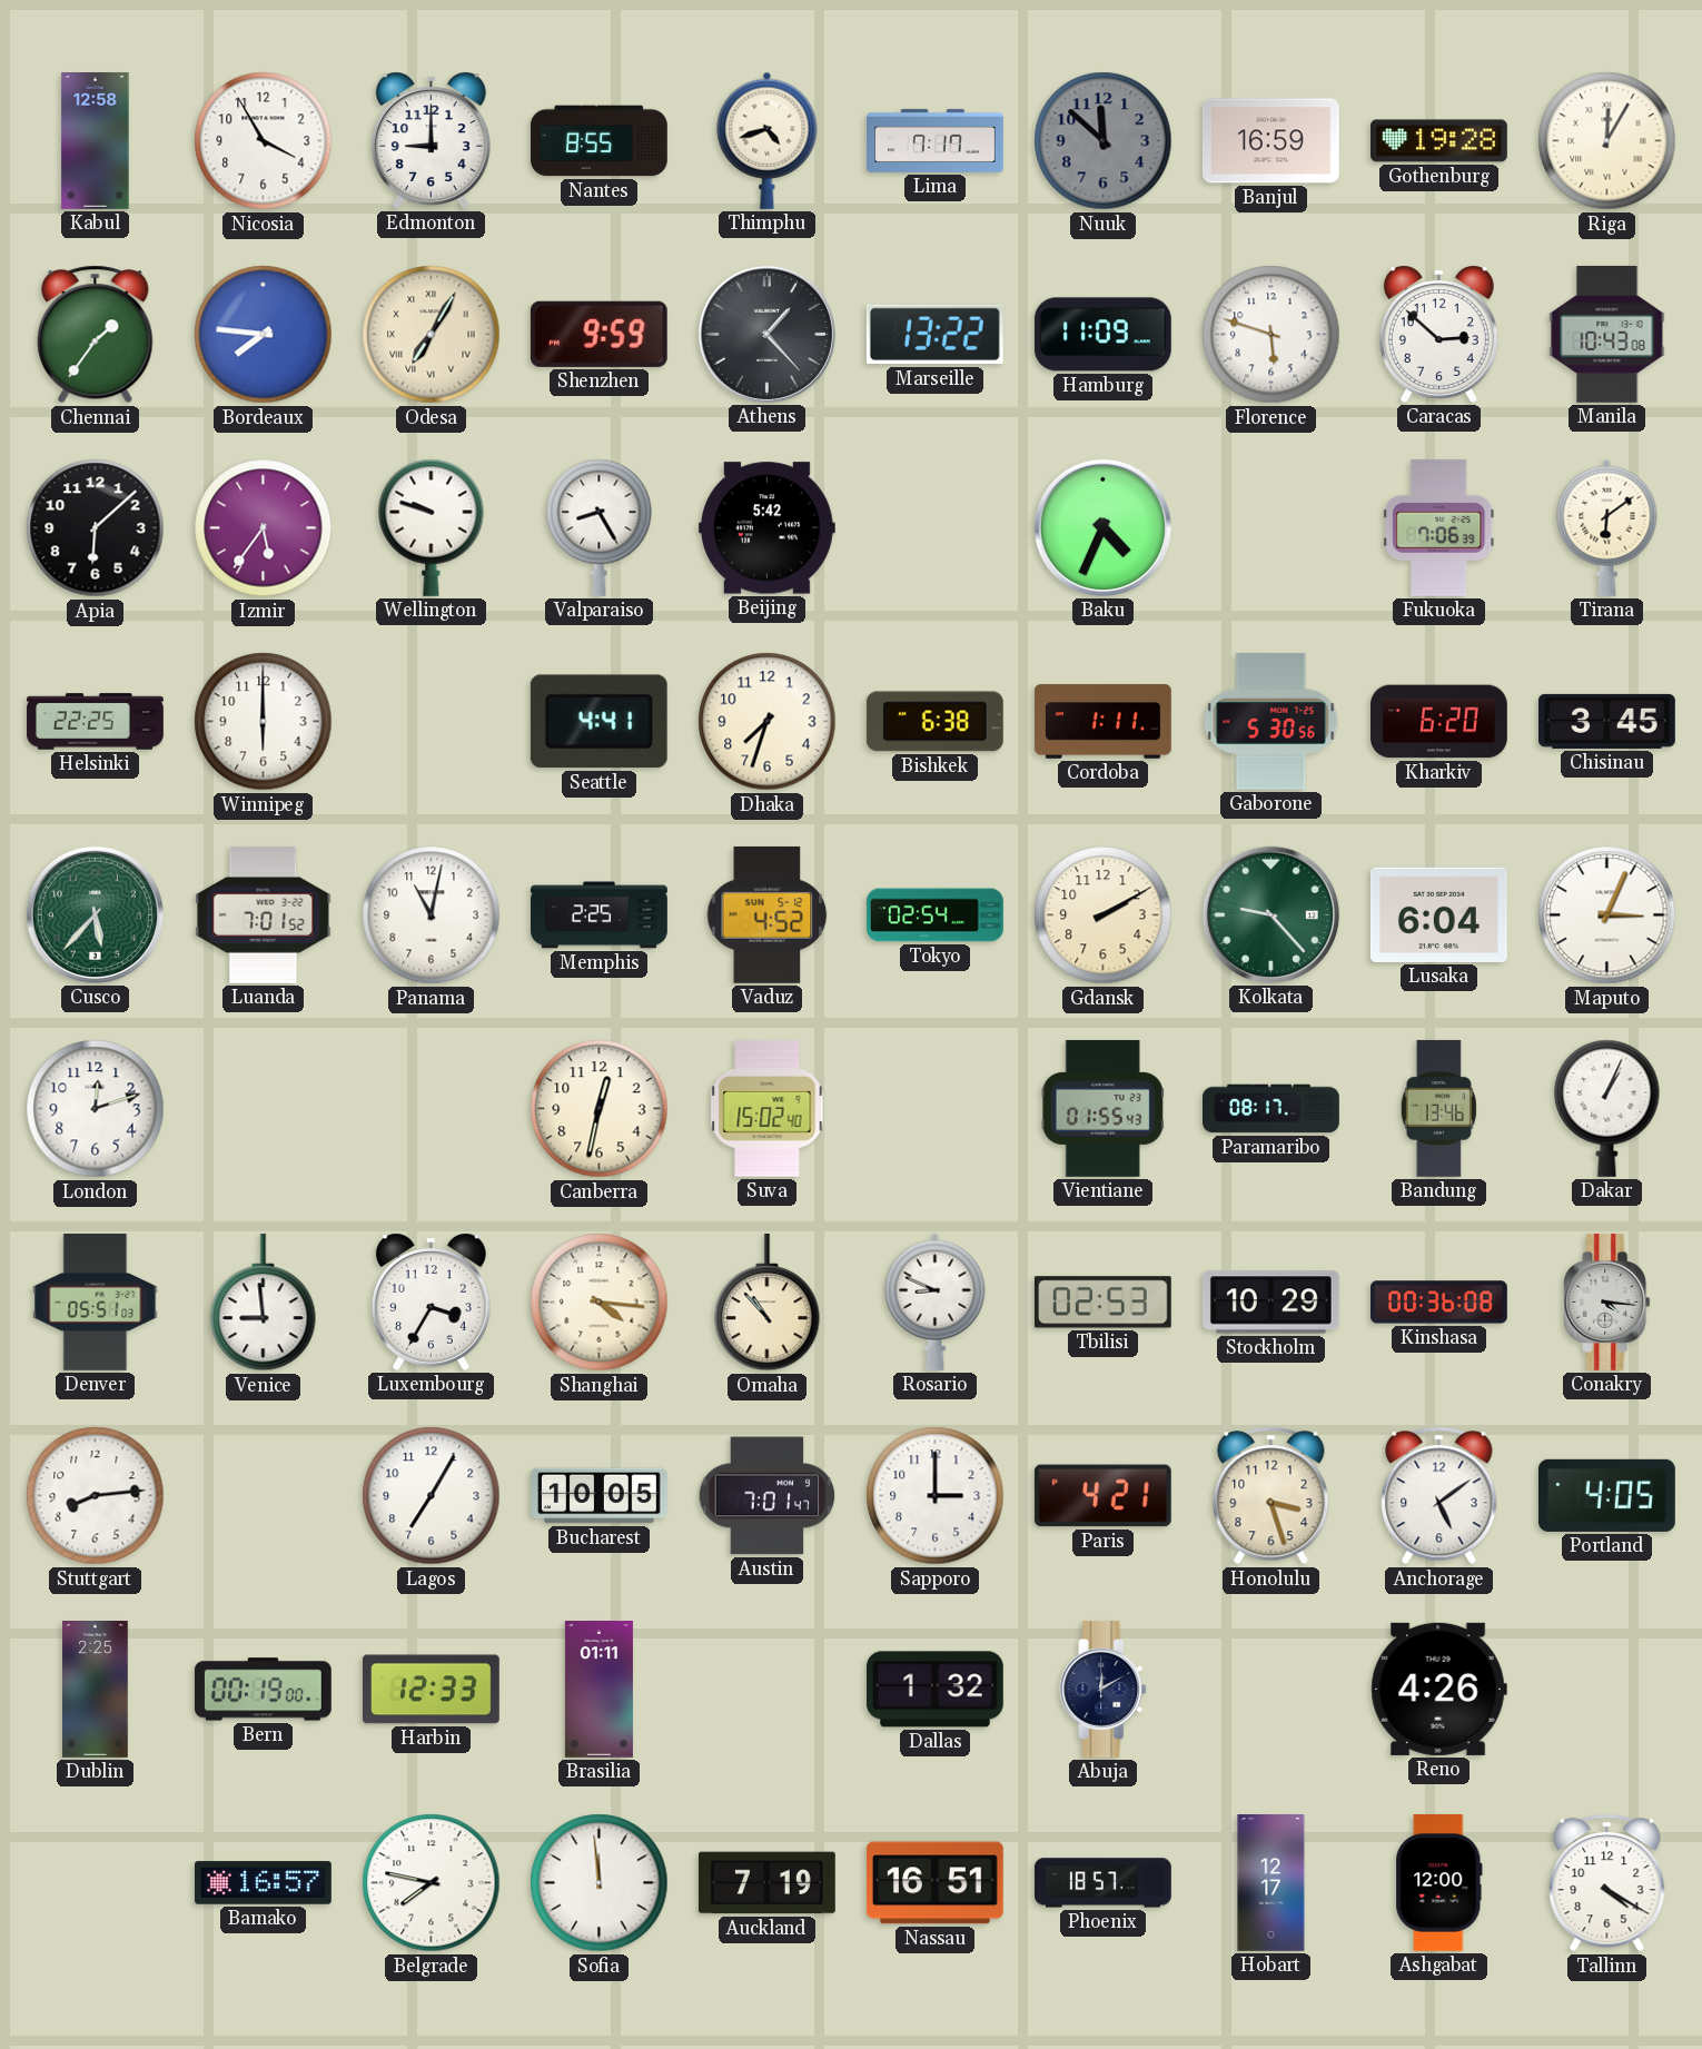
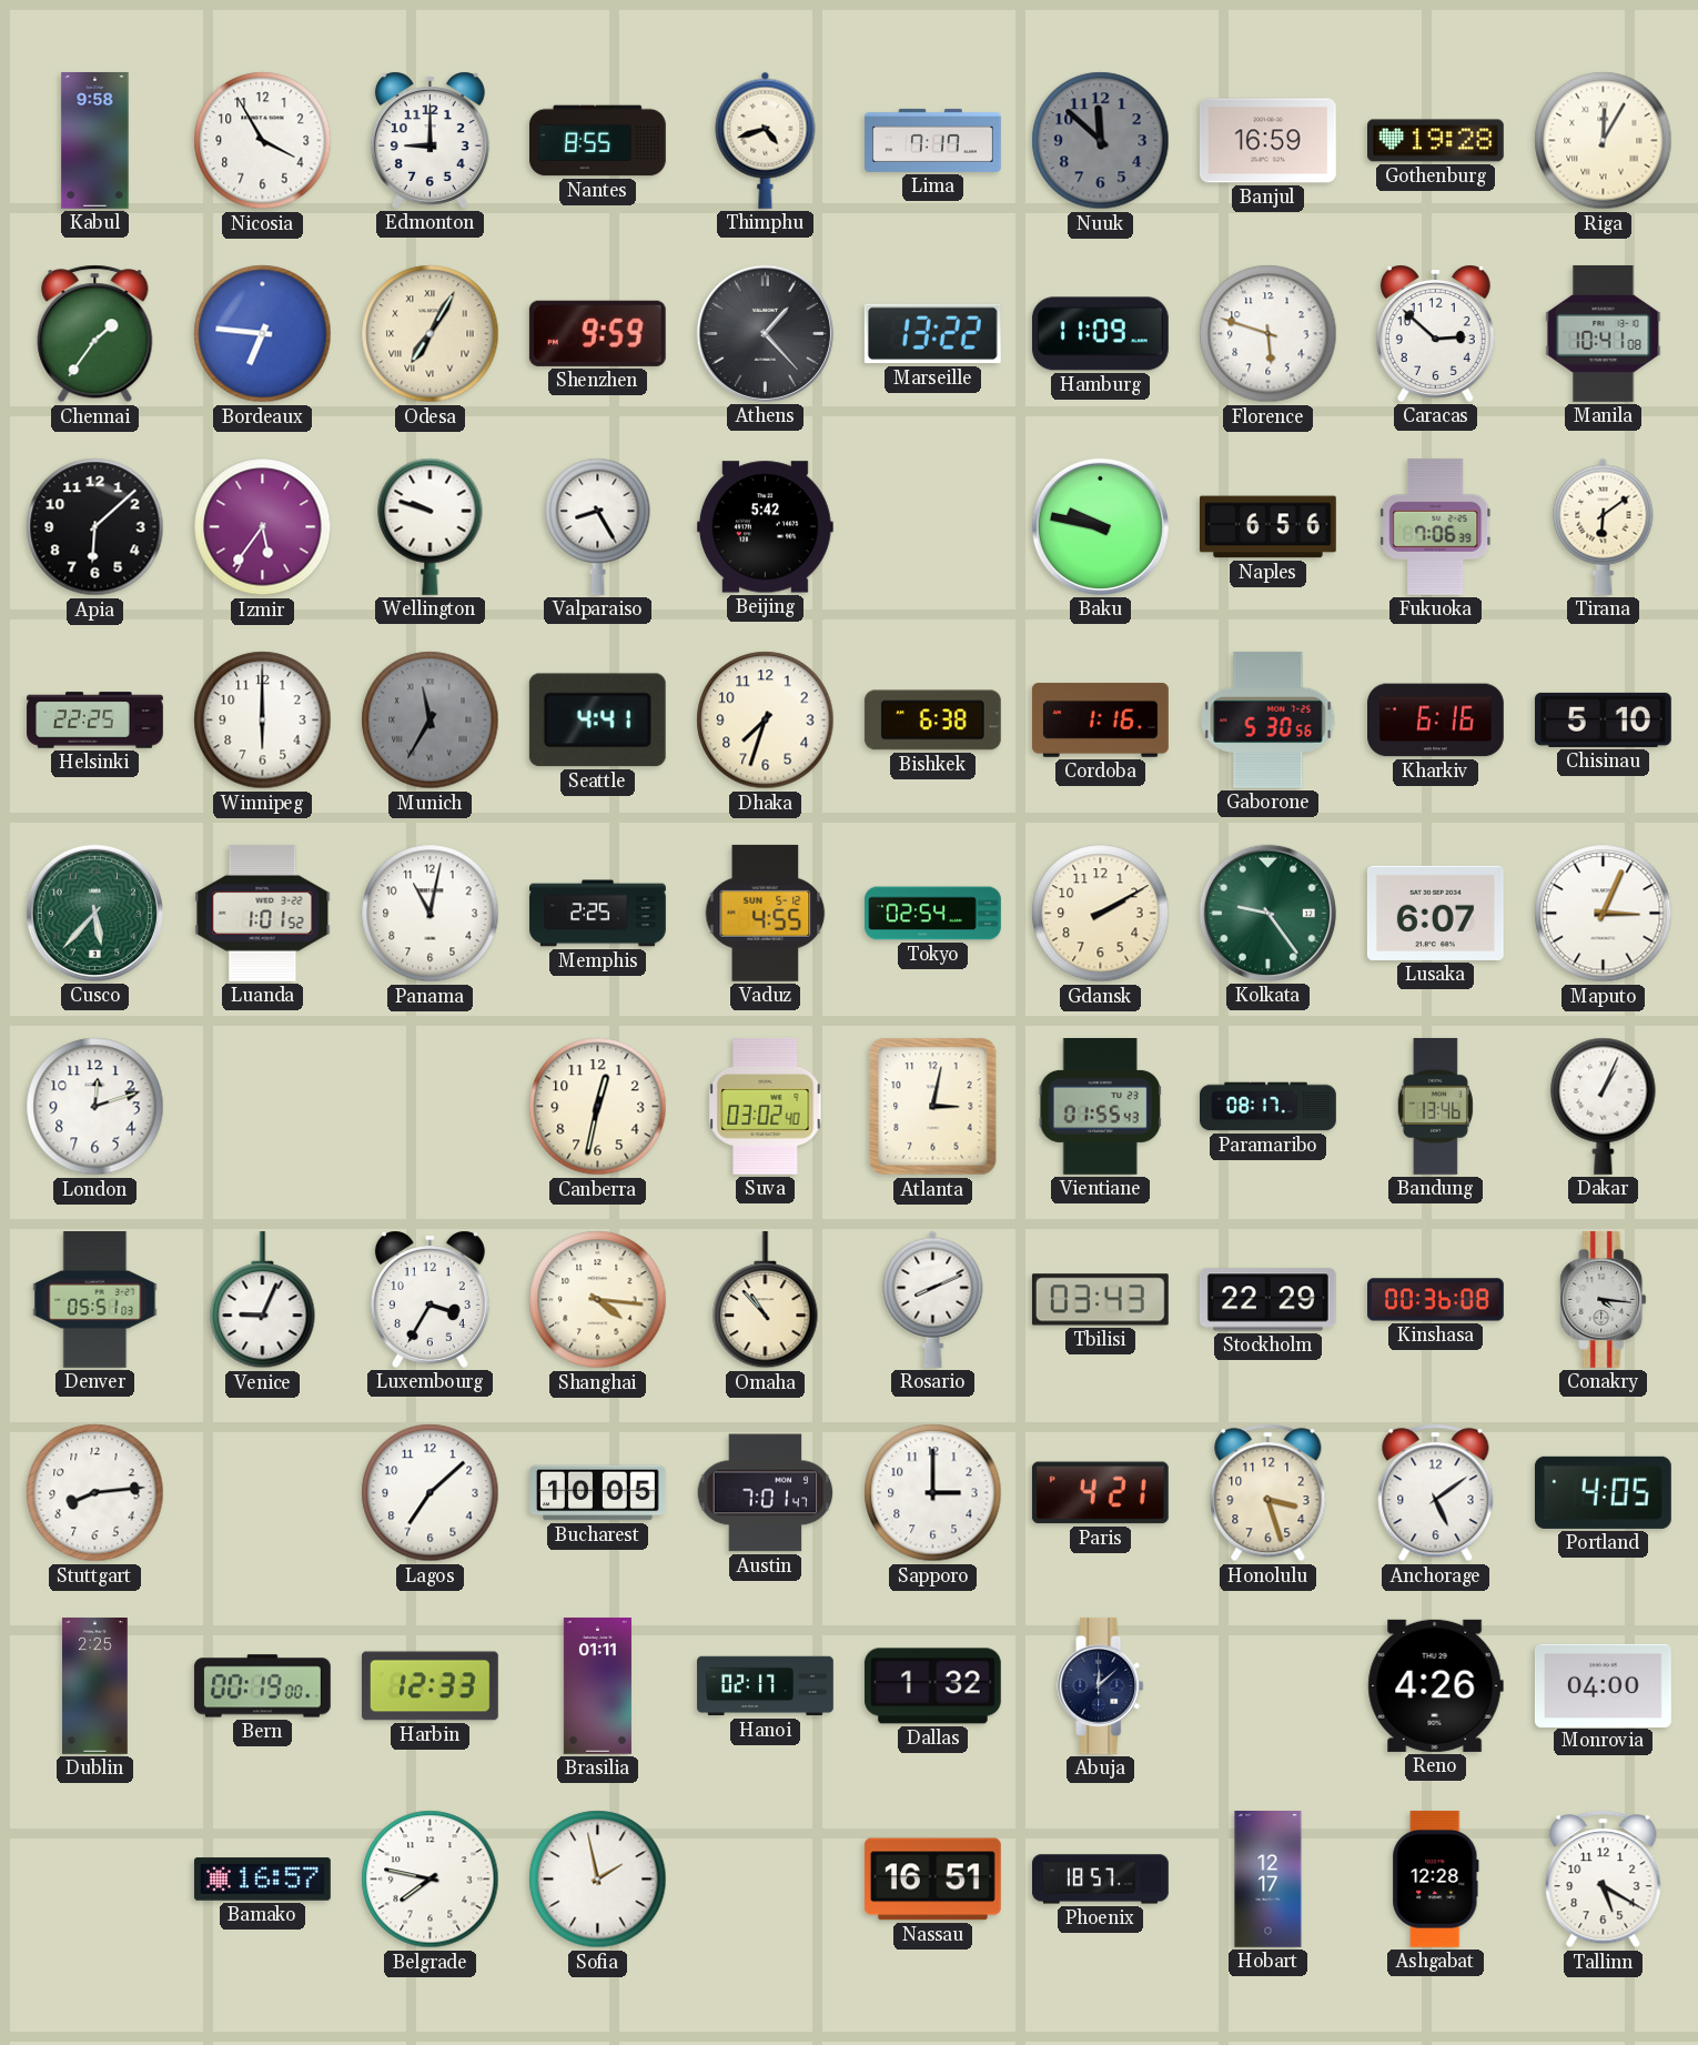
Kabul: 12:58 -> 9:58
Bordeaux: 7:46 -> 6:46
Manila: 10:43 -> 10:41
Baku: 4:34 -> 9:47
Naples: none -> 6:56
Munich: none -> 11:35
Cordoba: 1:11 -> 1:16
Kharkiv: 6:20 -> 6:16
Chisinau: 3:45 -> 5:10
Luanda: 7:01 -> 1:01
Vaduz: 4:52 -> 4:55
Kolkata: 9:23 -> 9:24
Lusaka: 6:04 -> 6:07
Suva: 15:02 -> 03:02
Atlanta: none -> 3:02
Venice: 8:59 -> 9:04
Rosario: 8:49 -> 8:11
Tbilisi: 02:53 -> 03:43
Stockholm: 10:29 -> 22:29
Lagos: 7:05 -> 7:08
Hanoi: none -> 02:17
Abuja: 12:10 -> 12:08
Monrovia: none -> 04:00
Sofia: 11:59 -> 1:58
Auckland: 7:19 -> none
Ashgabat: 12:00 -> 12:28
Tallinn: 4:20 -> 5:20
